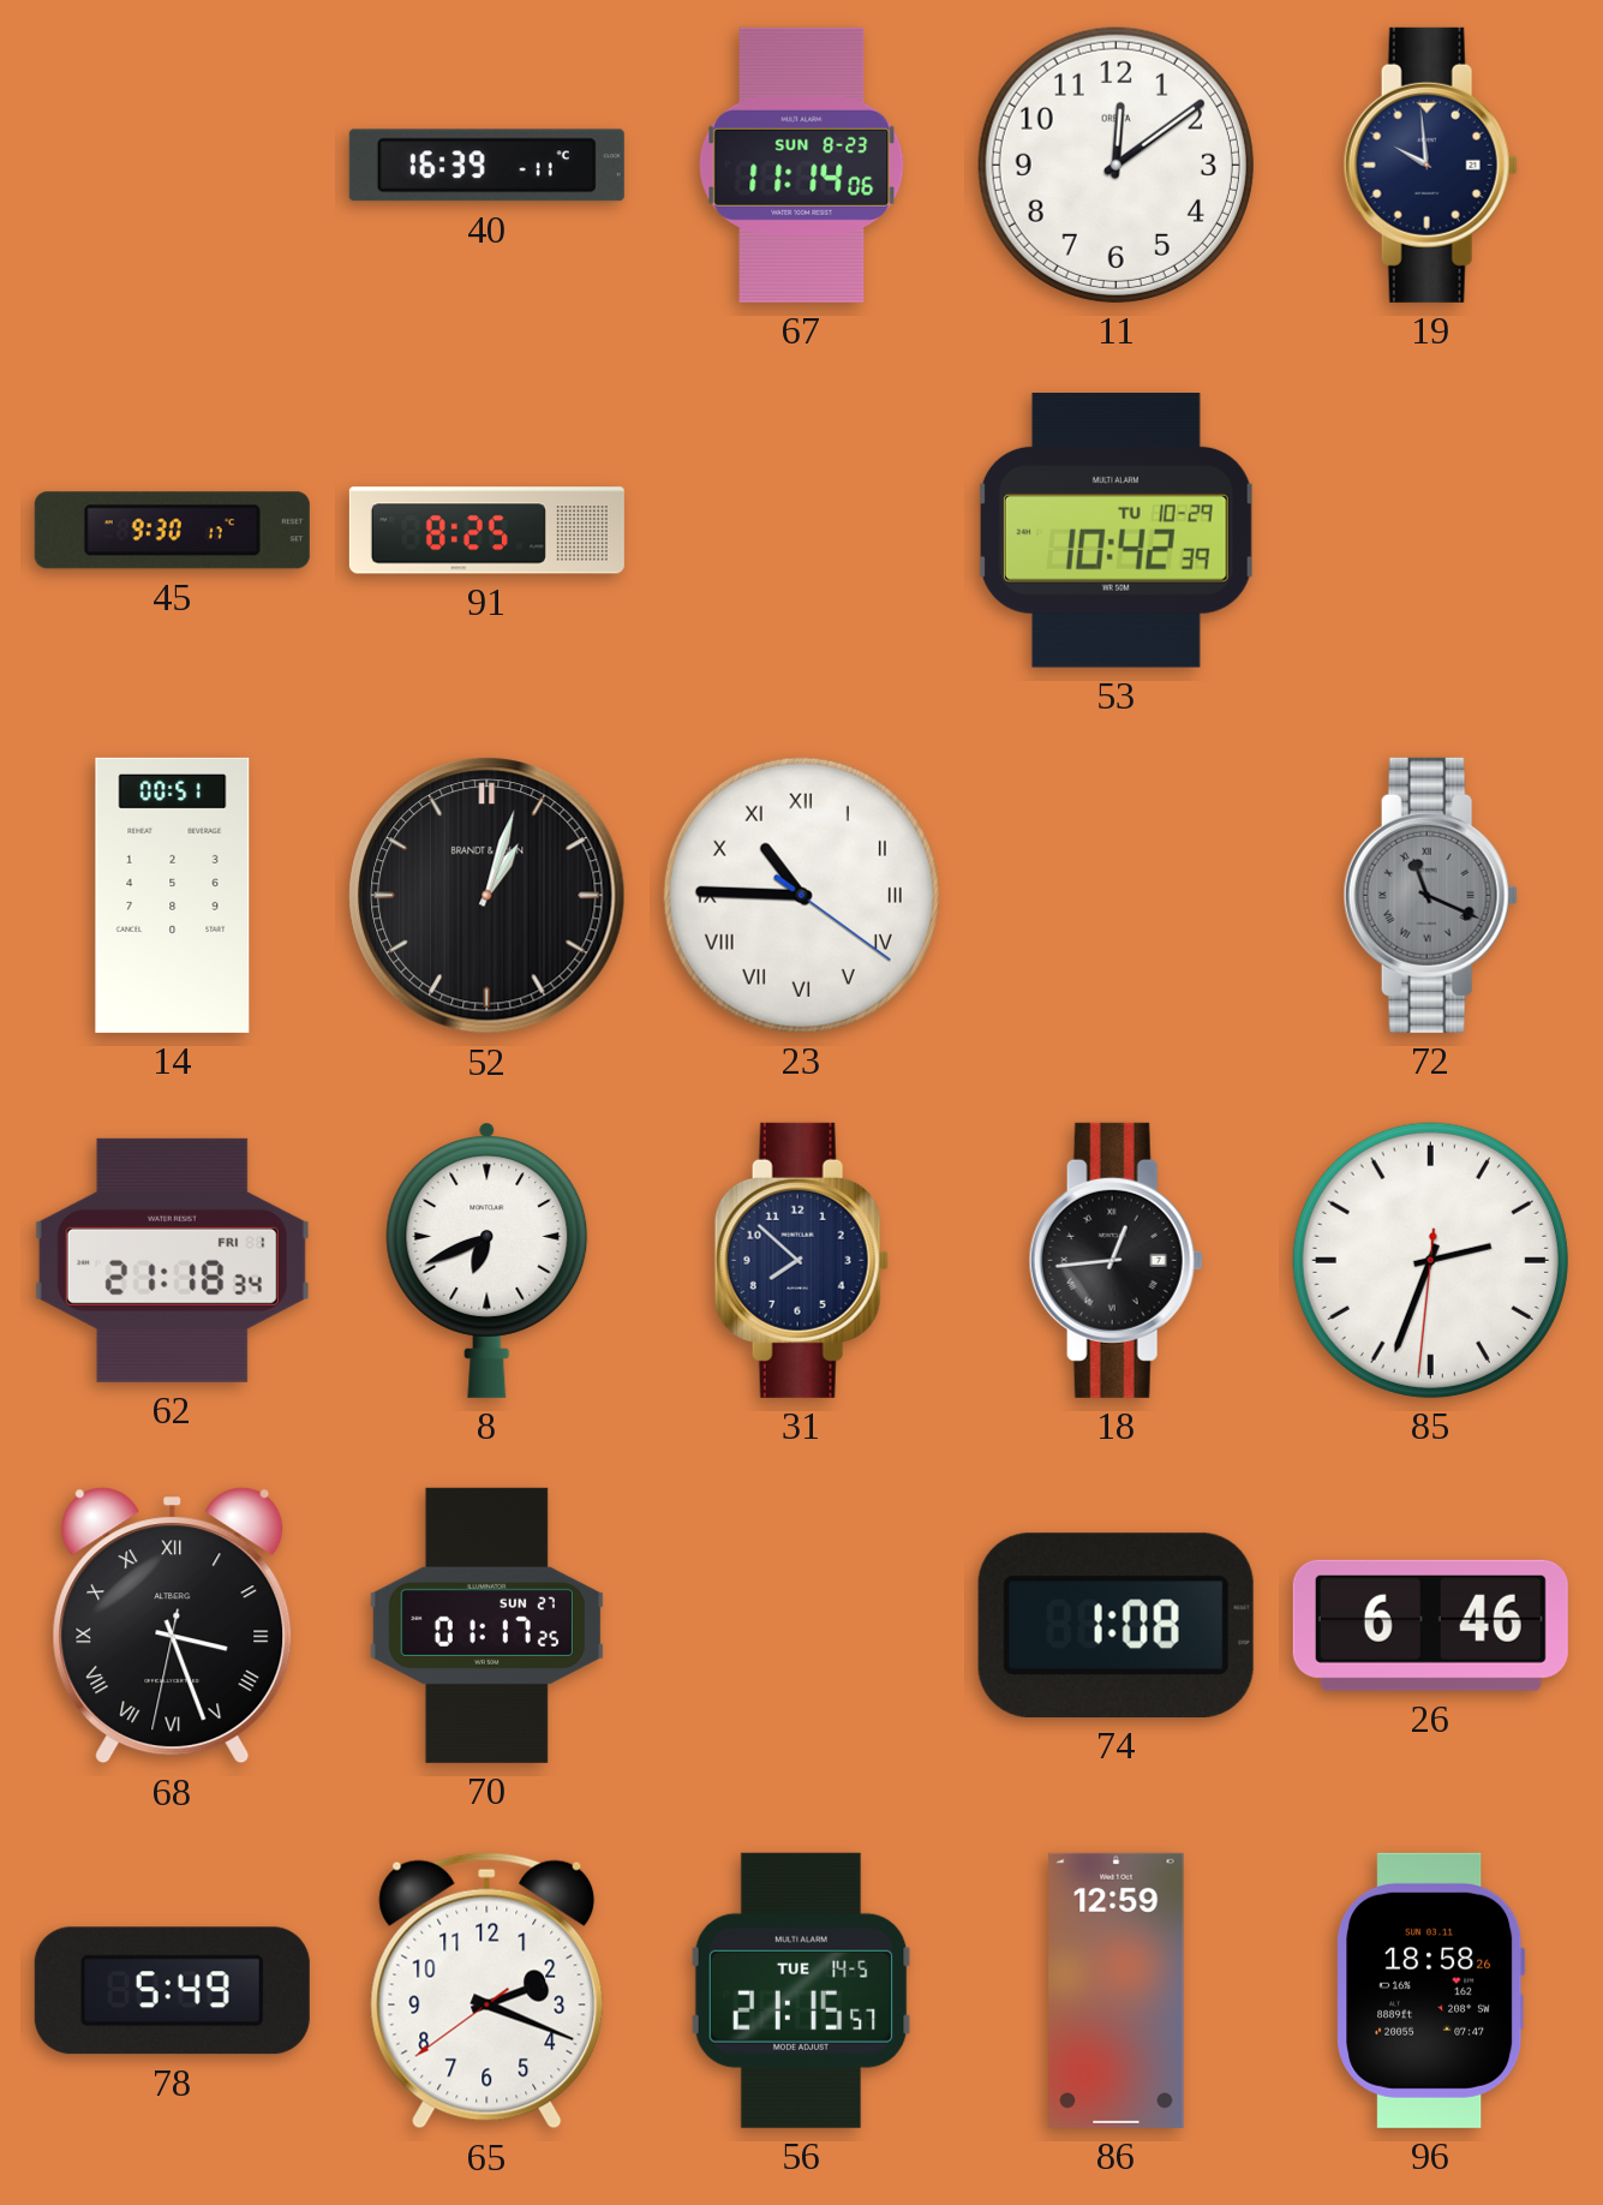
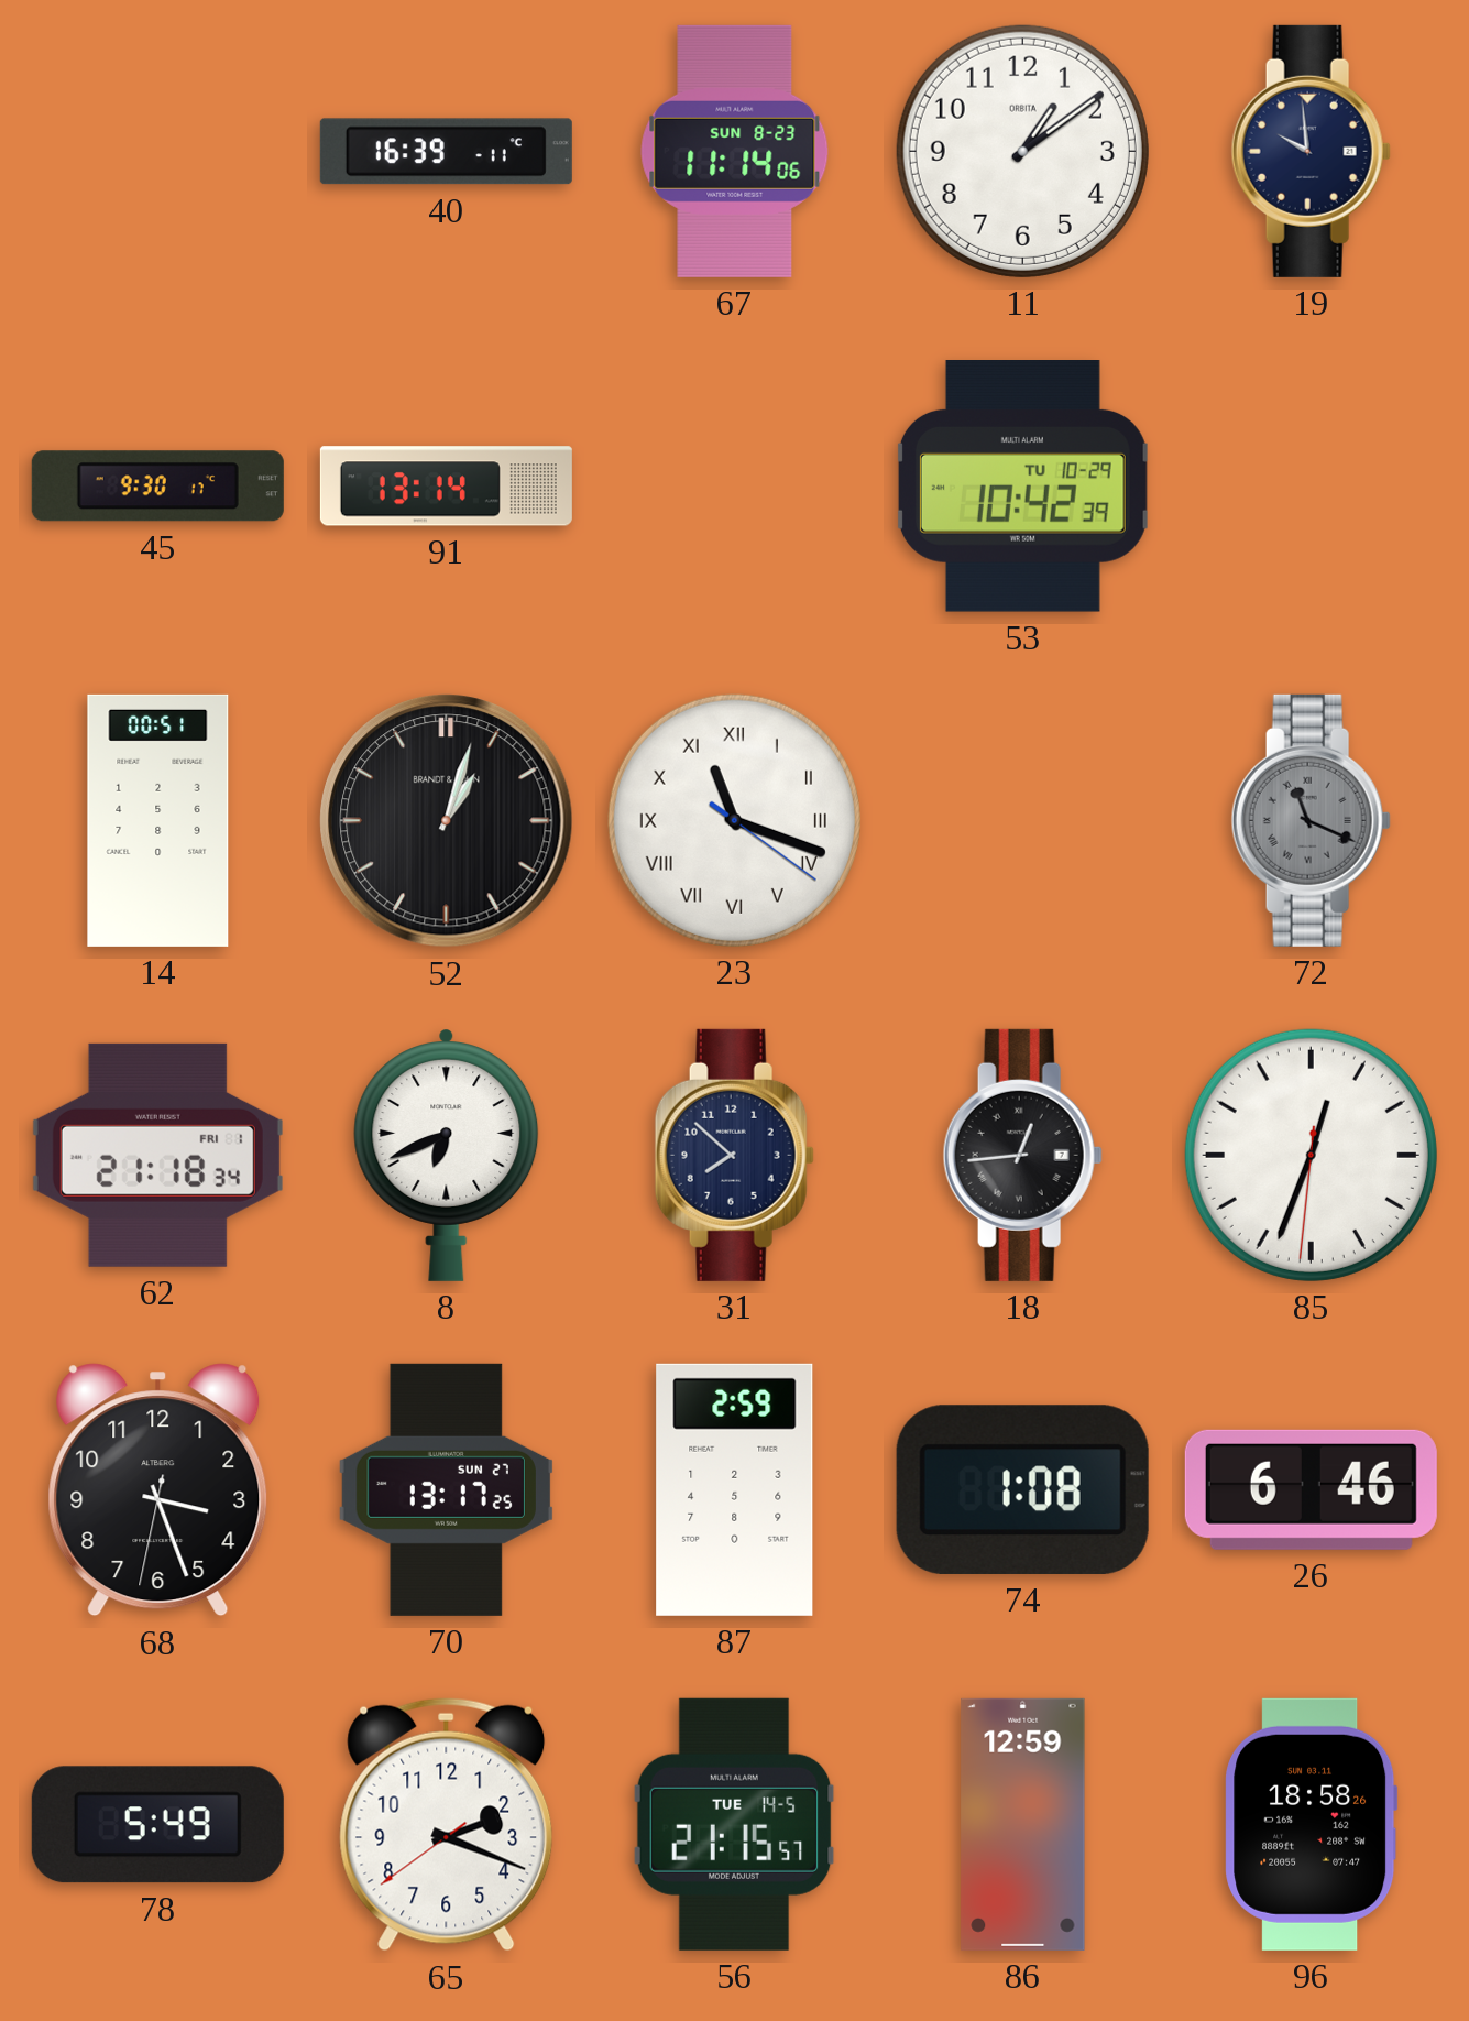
11: 12:09 -> 1:09
91: 8:25 -> 13:14
23: 10:45 -> 11:18
85: 2:33 -> 12:33
68 numerals: Roman -> Arabic
70: 01:17 -> 13:17
87: none -> 2:59
